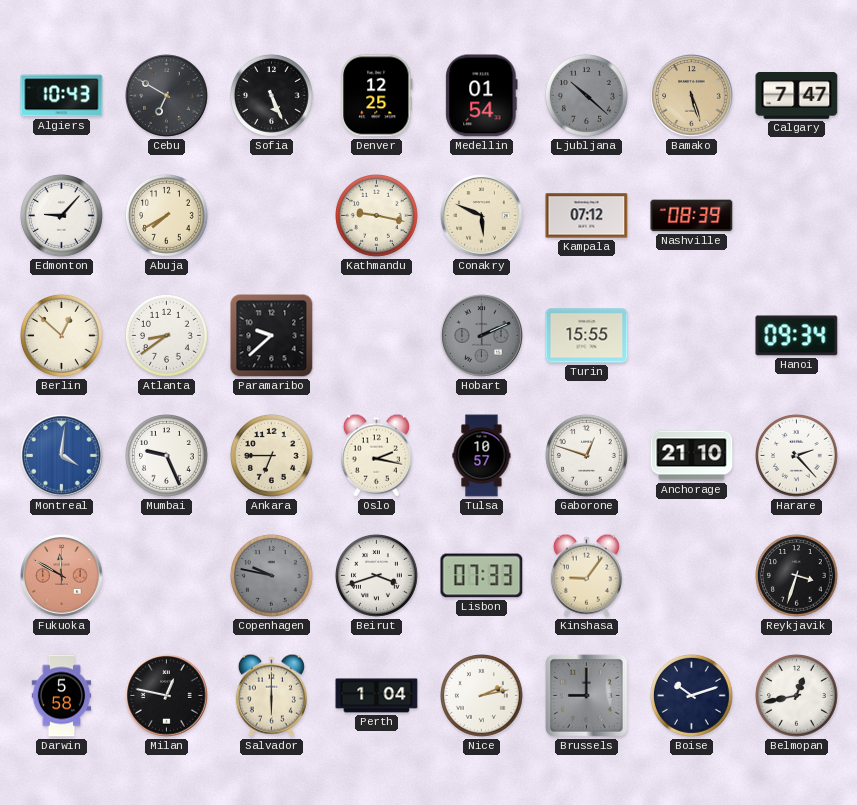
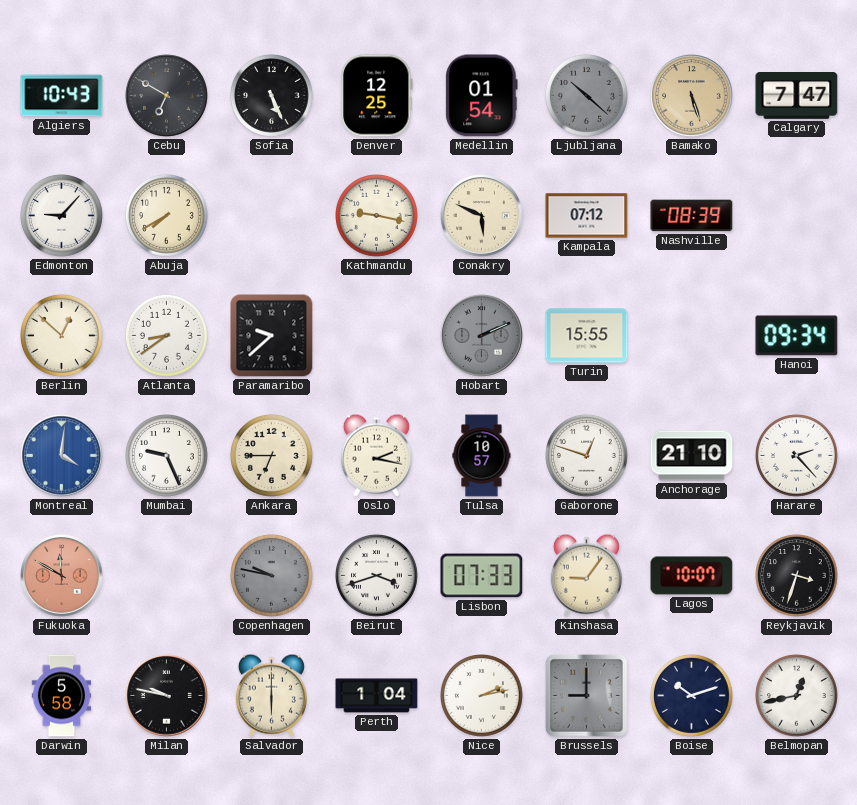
Lagos: none -> 10:07
Milan: 12:47 -> 9:47
